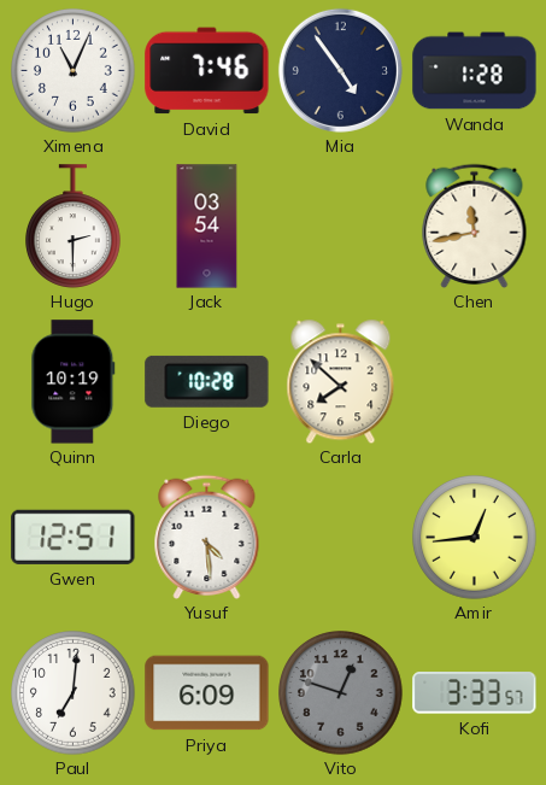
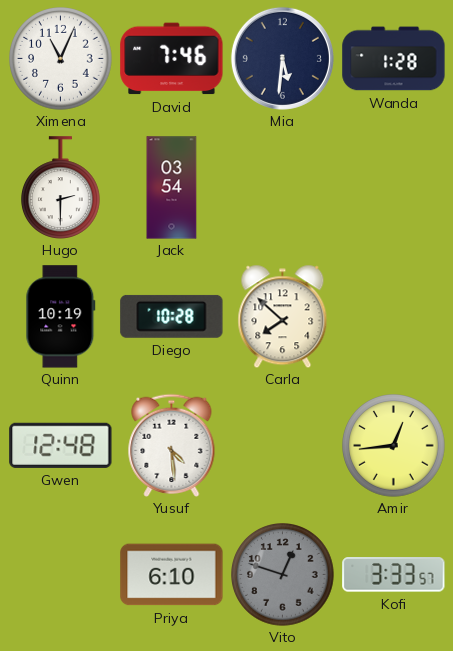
Mia: 4:54 -> 5:31
Chen: 11:43 -> none
Gwen: 12:51 -> 12:48
Paul: 7:01 -> none
Priya: 6:09 -> 6:10
